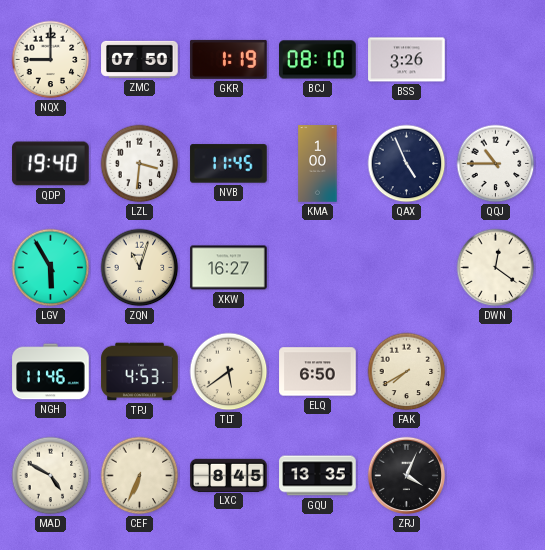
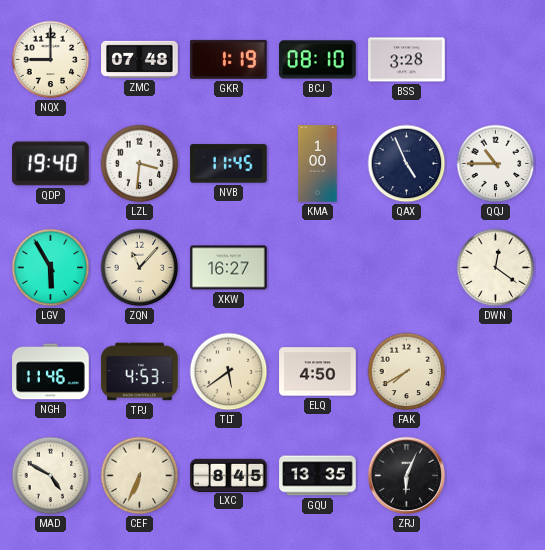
ZMC: 07:50 -> 07:48
BSS: 3:26 -> 3:28
ZQN: 11:03 -> 11:07
ELQ: 6:50 -> 4:50
ZRJ: 4:04 -> 6:04
